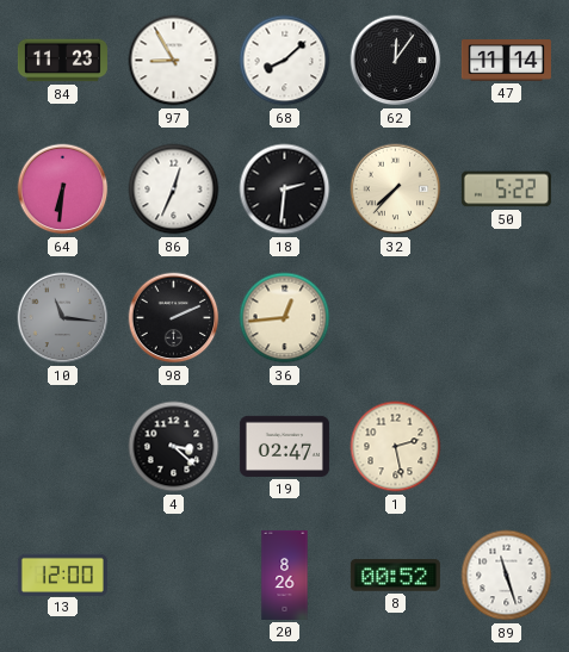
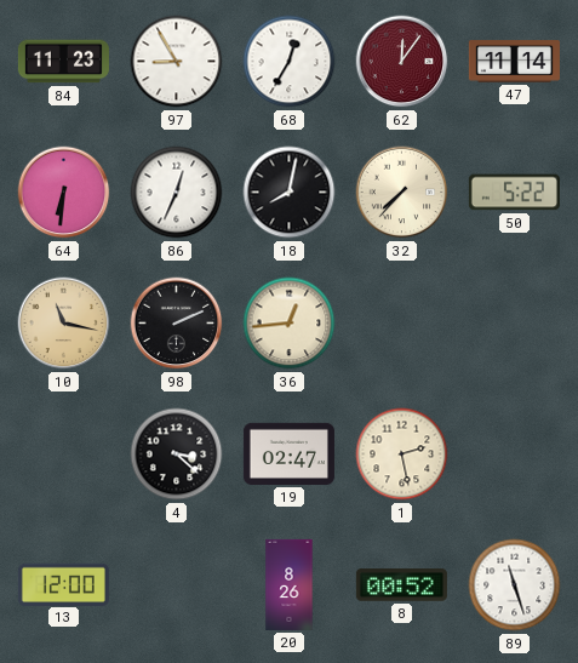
68: 8:08 -> 12:35
62 dial: black -> burgundy
18: 2:31 -> 8:02
10: 11:16 -> 11:17
10 dial: grey -> champagne
